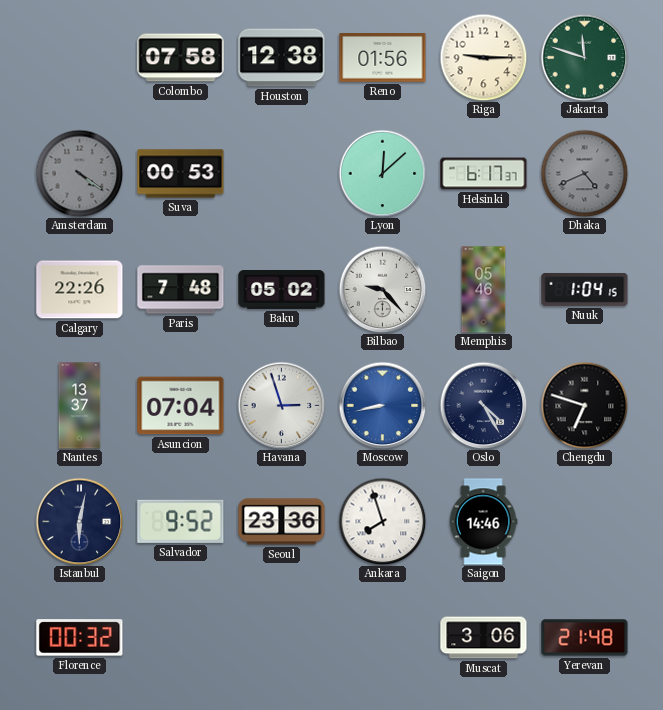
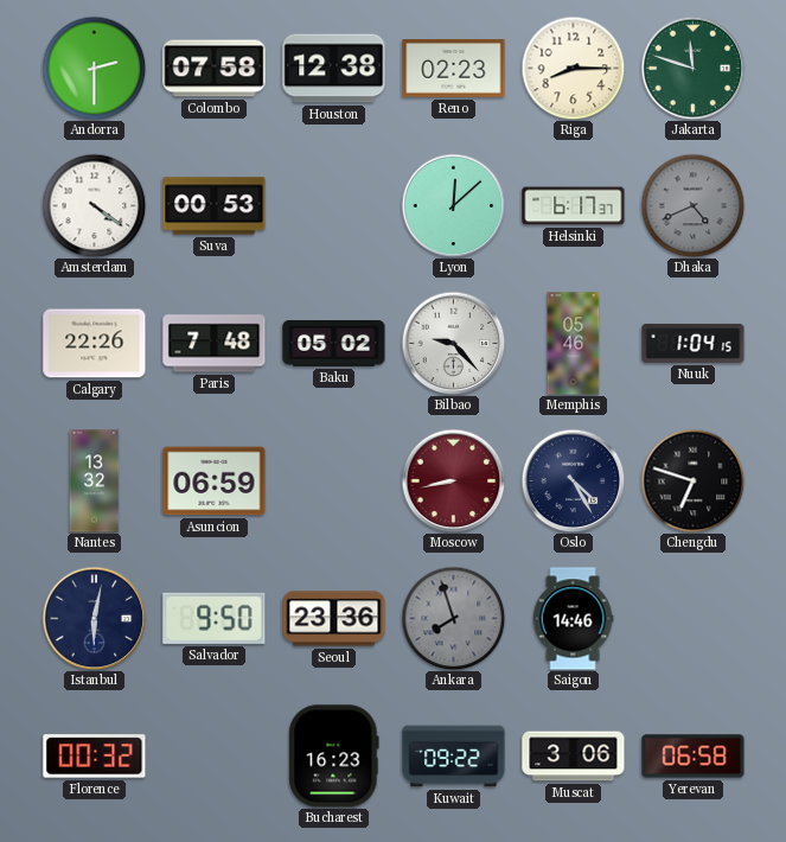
Andorra: none -> 2:30
Reno: 01:56 -> 02:23
Riga: 9:15 -> 8:15
Amsterdam dial: grey -> white
Nantes: 13:37 -> 13:32
Asuncion: 07:04 -> 06:59
Havana: 2:57 -> none
Moscow dial: blue -> burgundy
Salvador: 9:52 -> 9:50
Ankara dial: white -> grey
Bucharest: none -> 16:23
Kuwait: none -> 09:22
Yerevan: 21:48 -> 06:58
